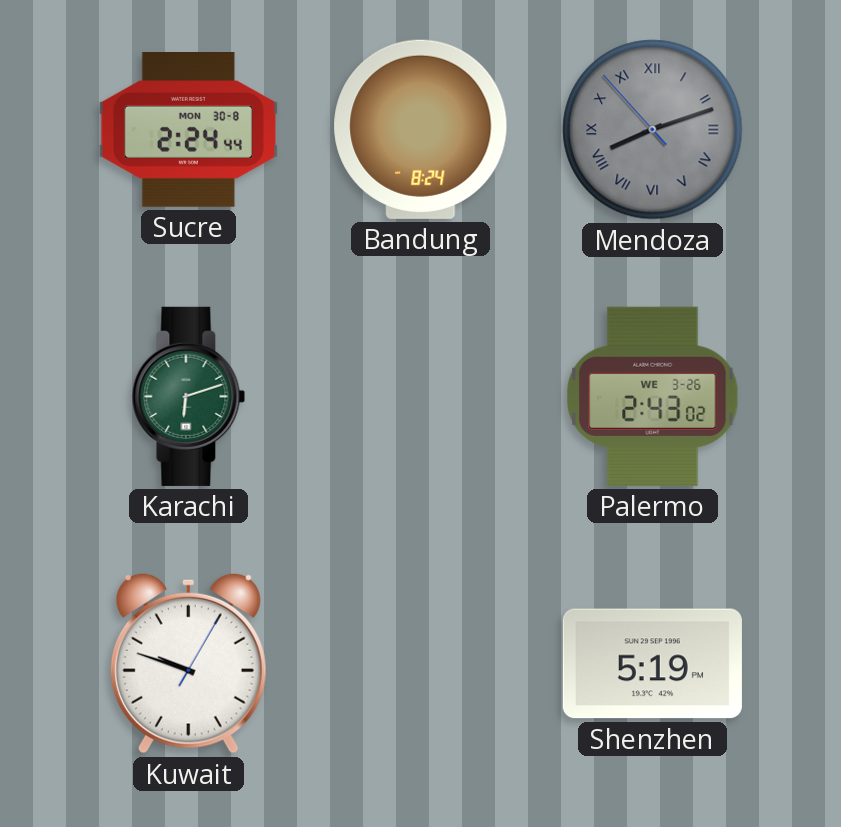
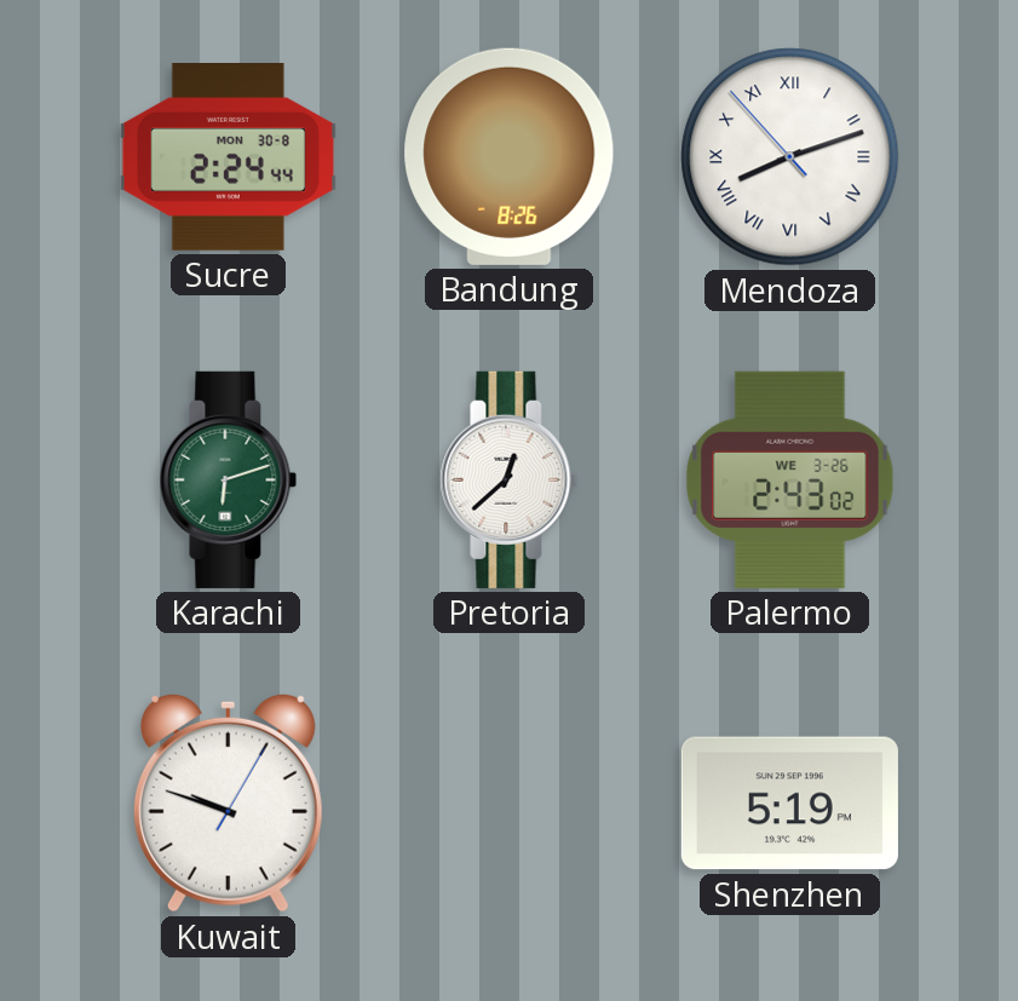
Bandung: 8:24 -> 8:26
Mendoza dial: grey -> white
Pretoria: none -> 12:38
